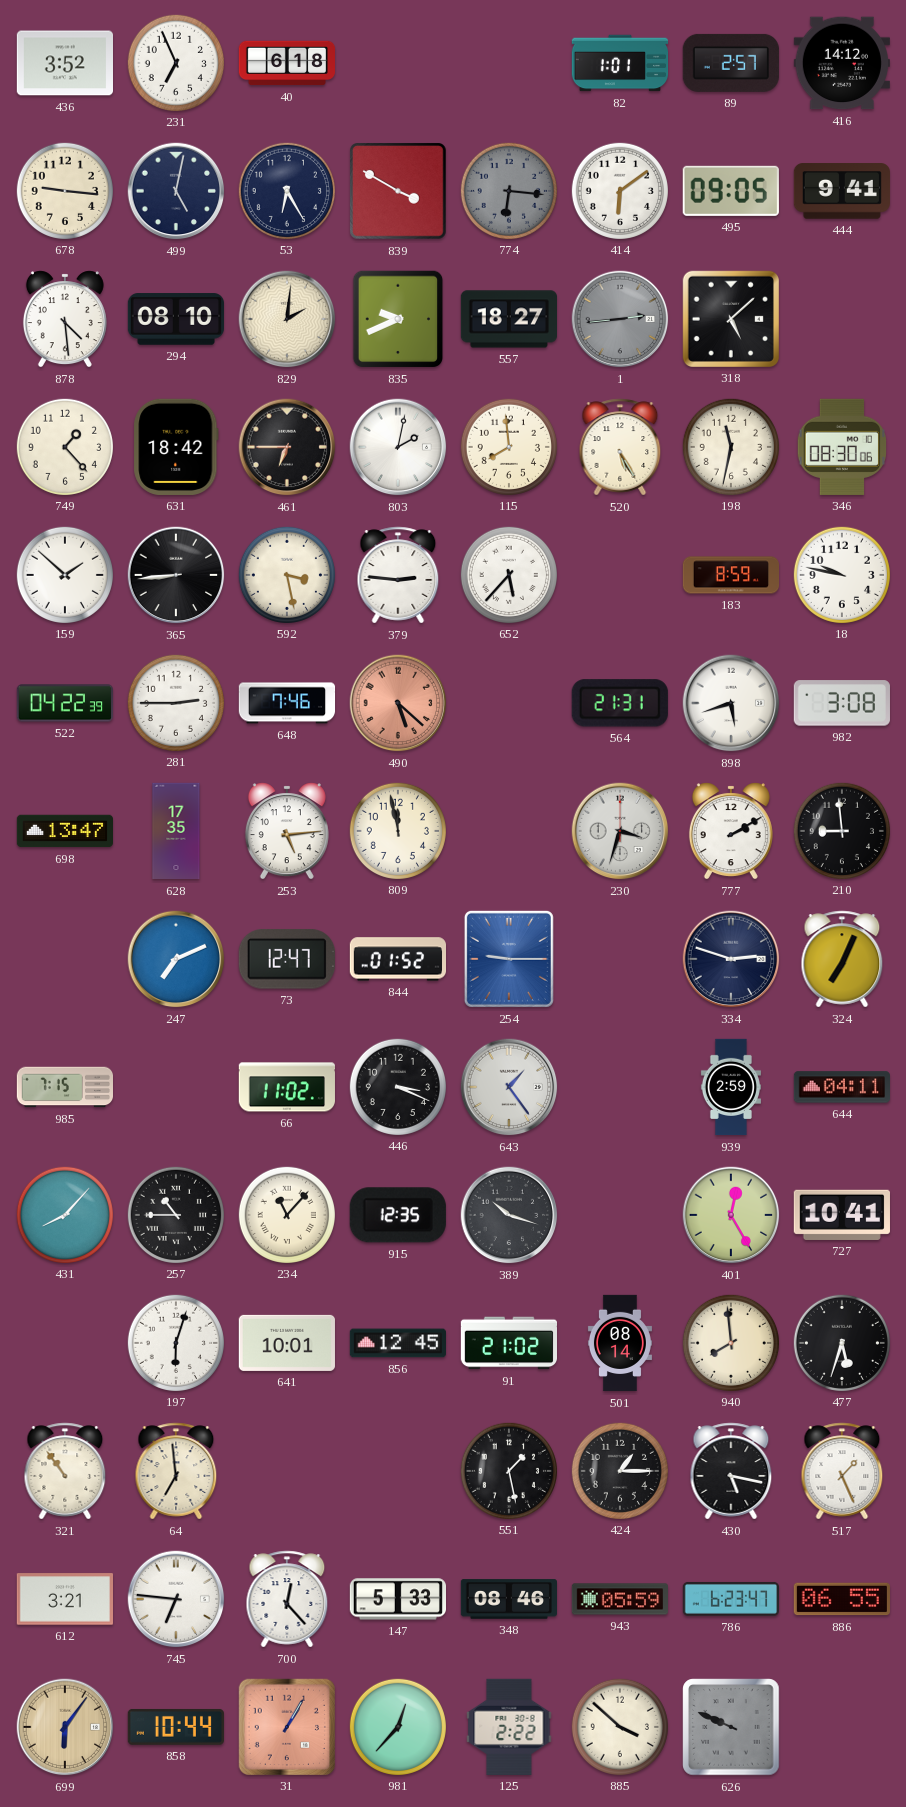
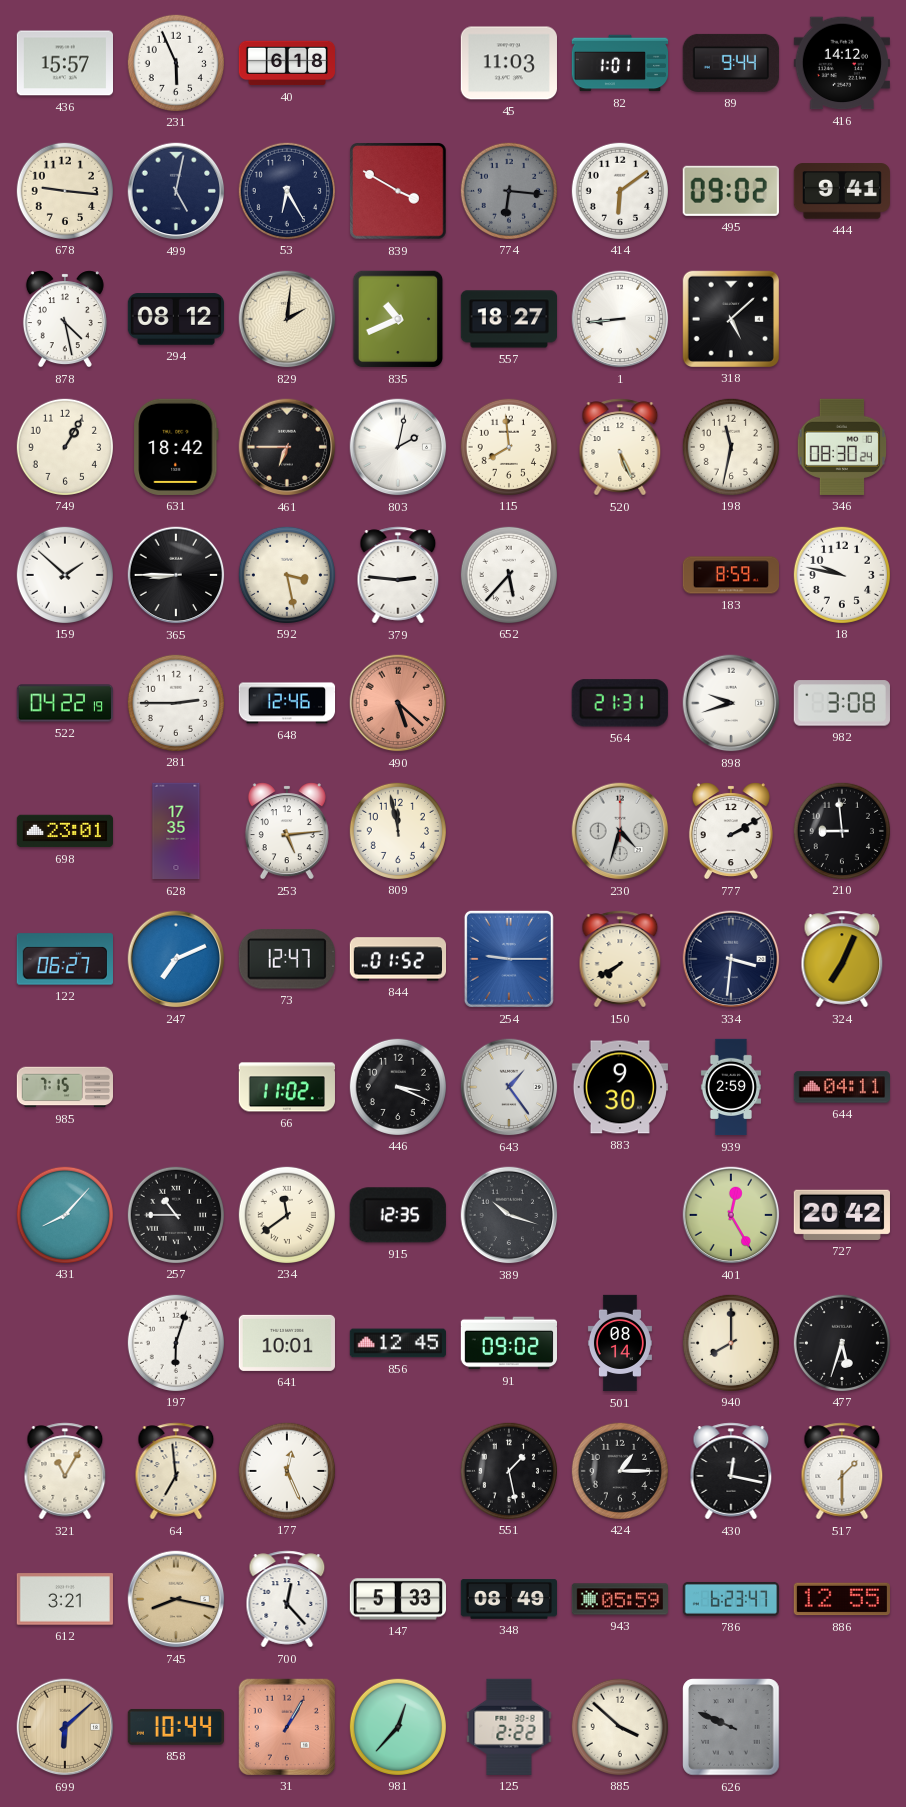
436: 3:52 -> 15:57
231: 6:56 -> 5:56
45: none -> 11:03
89: 2:57 -> 9:44
495: 09:05 -> 09:02
878: 4:29 -> 4:28
294: 08:10 -> 08:12
835: 9:41 -> 10:41
1: 2:44 -> 8:44
1 dial: grey -> white
749: 1:23 -> 1:05
520: 5:25 -> 5:26
346: 08:30:06 -> 08:30:24
365: 8:44 -> 8:45
522: 04:22:39 -> 04:22:19
648: 7:46 -> 12:46
898: 5:42 -> 9:42
698: 13:47 -> 23:01
230: 3:33 -> 4:33
122: none -> 06:27
150: none -> 7:40
334: 2:48 -> 3:31
883: none -> 9:30
234: 11:07 -> 11:39
727: 10:41 -> 20:42
91: 21:02 -> 09:02
940: 7:59 -> 8:00
321: 10:54 -> 11:05
177: none -> 12:26
430: 5:17 -> 12:17
517: 1:26 -> 1:30
745: 6:46 -> 8:17
745 dial: white -> champagne
348: 08:46 -> 08:49
886: 06:55 -> 12:55
699: 6:06 -> 6:08
